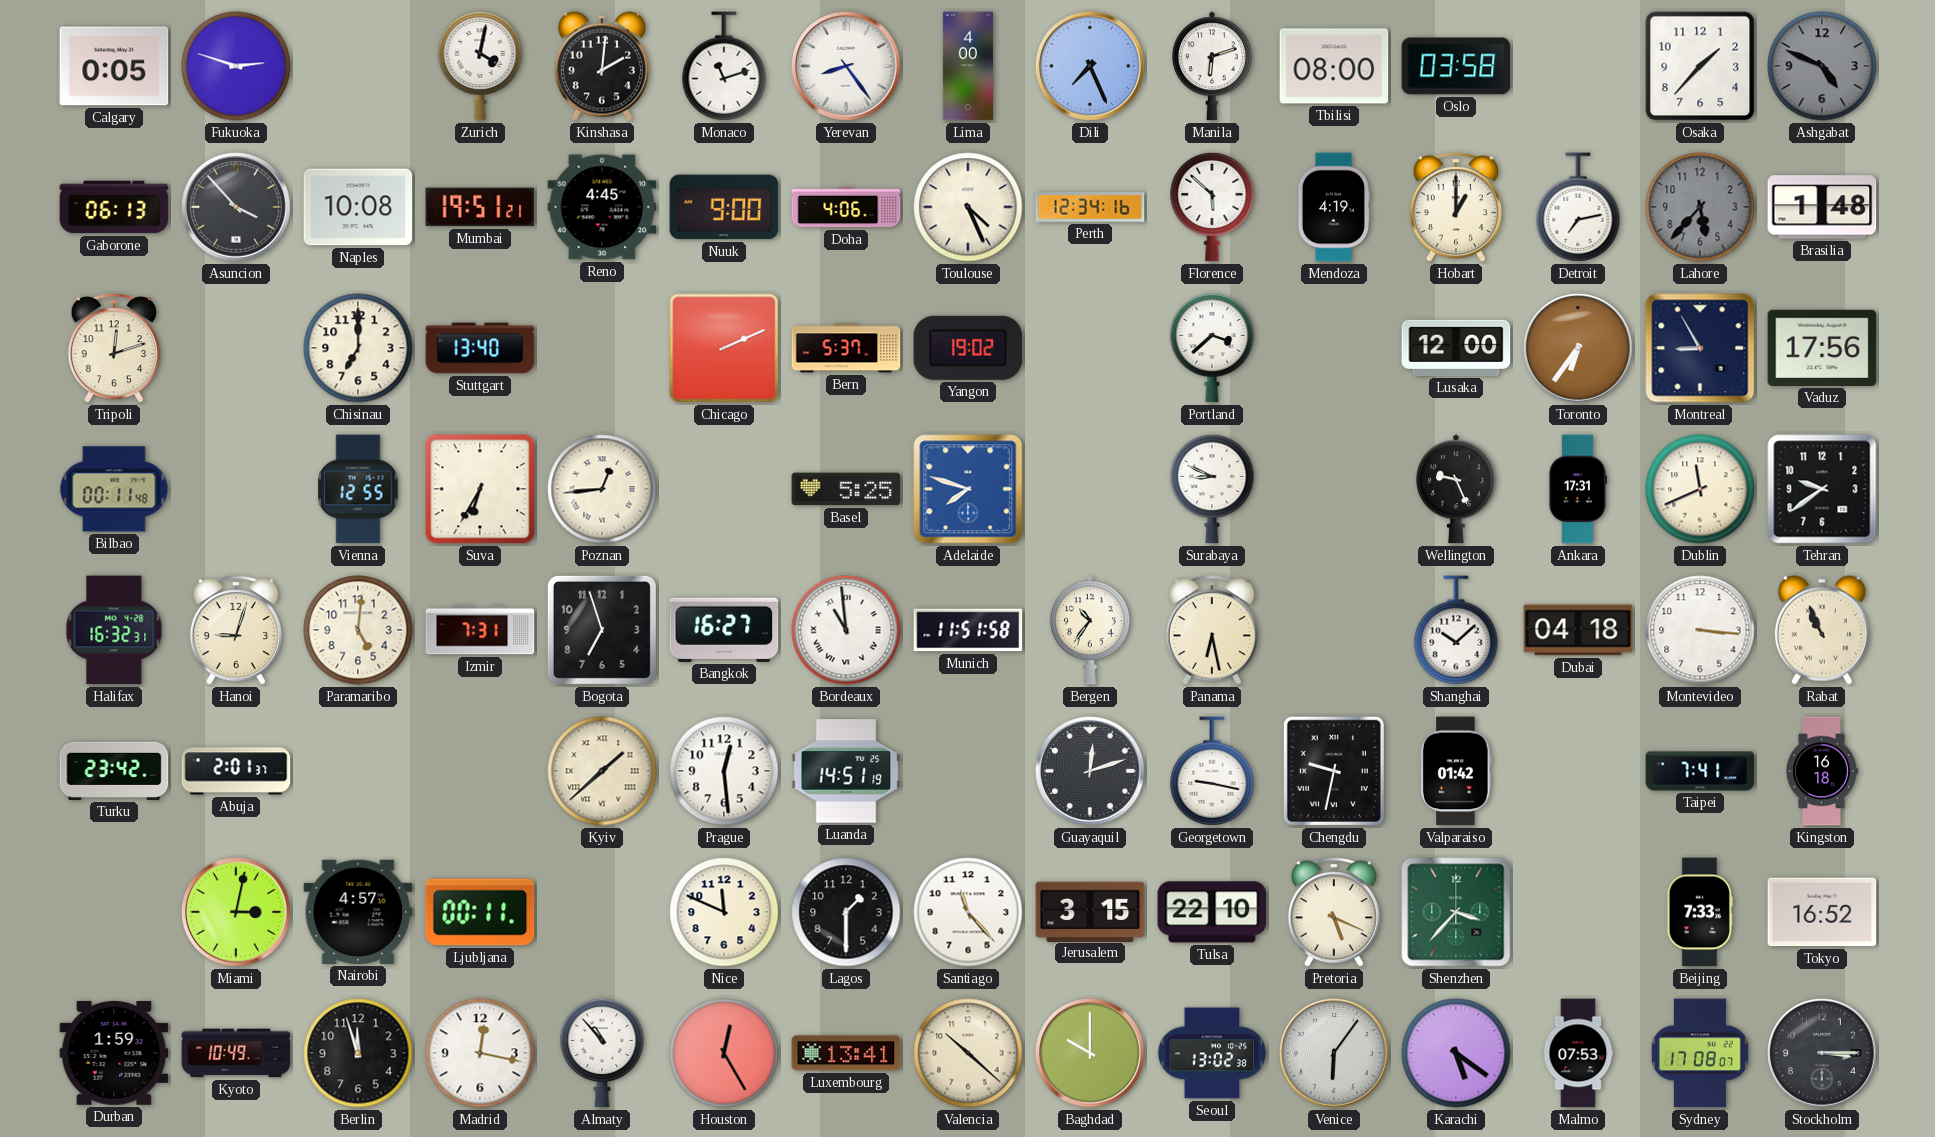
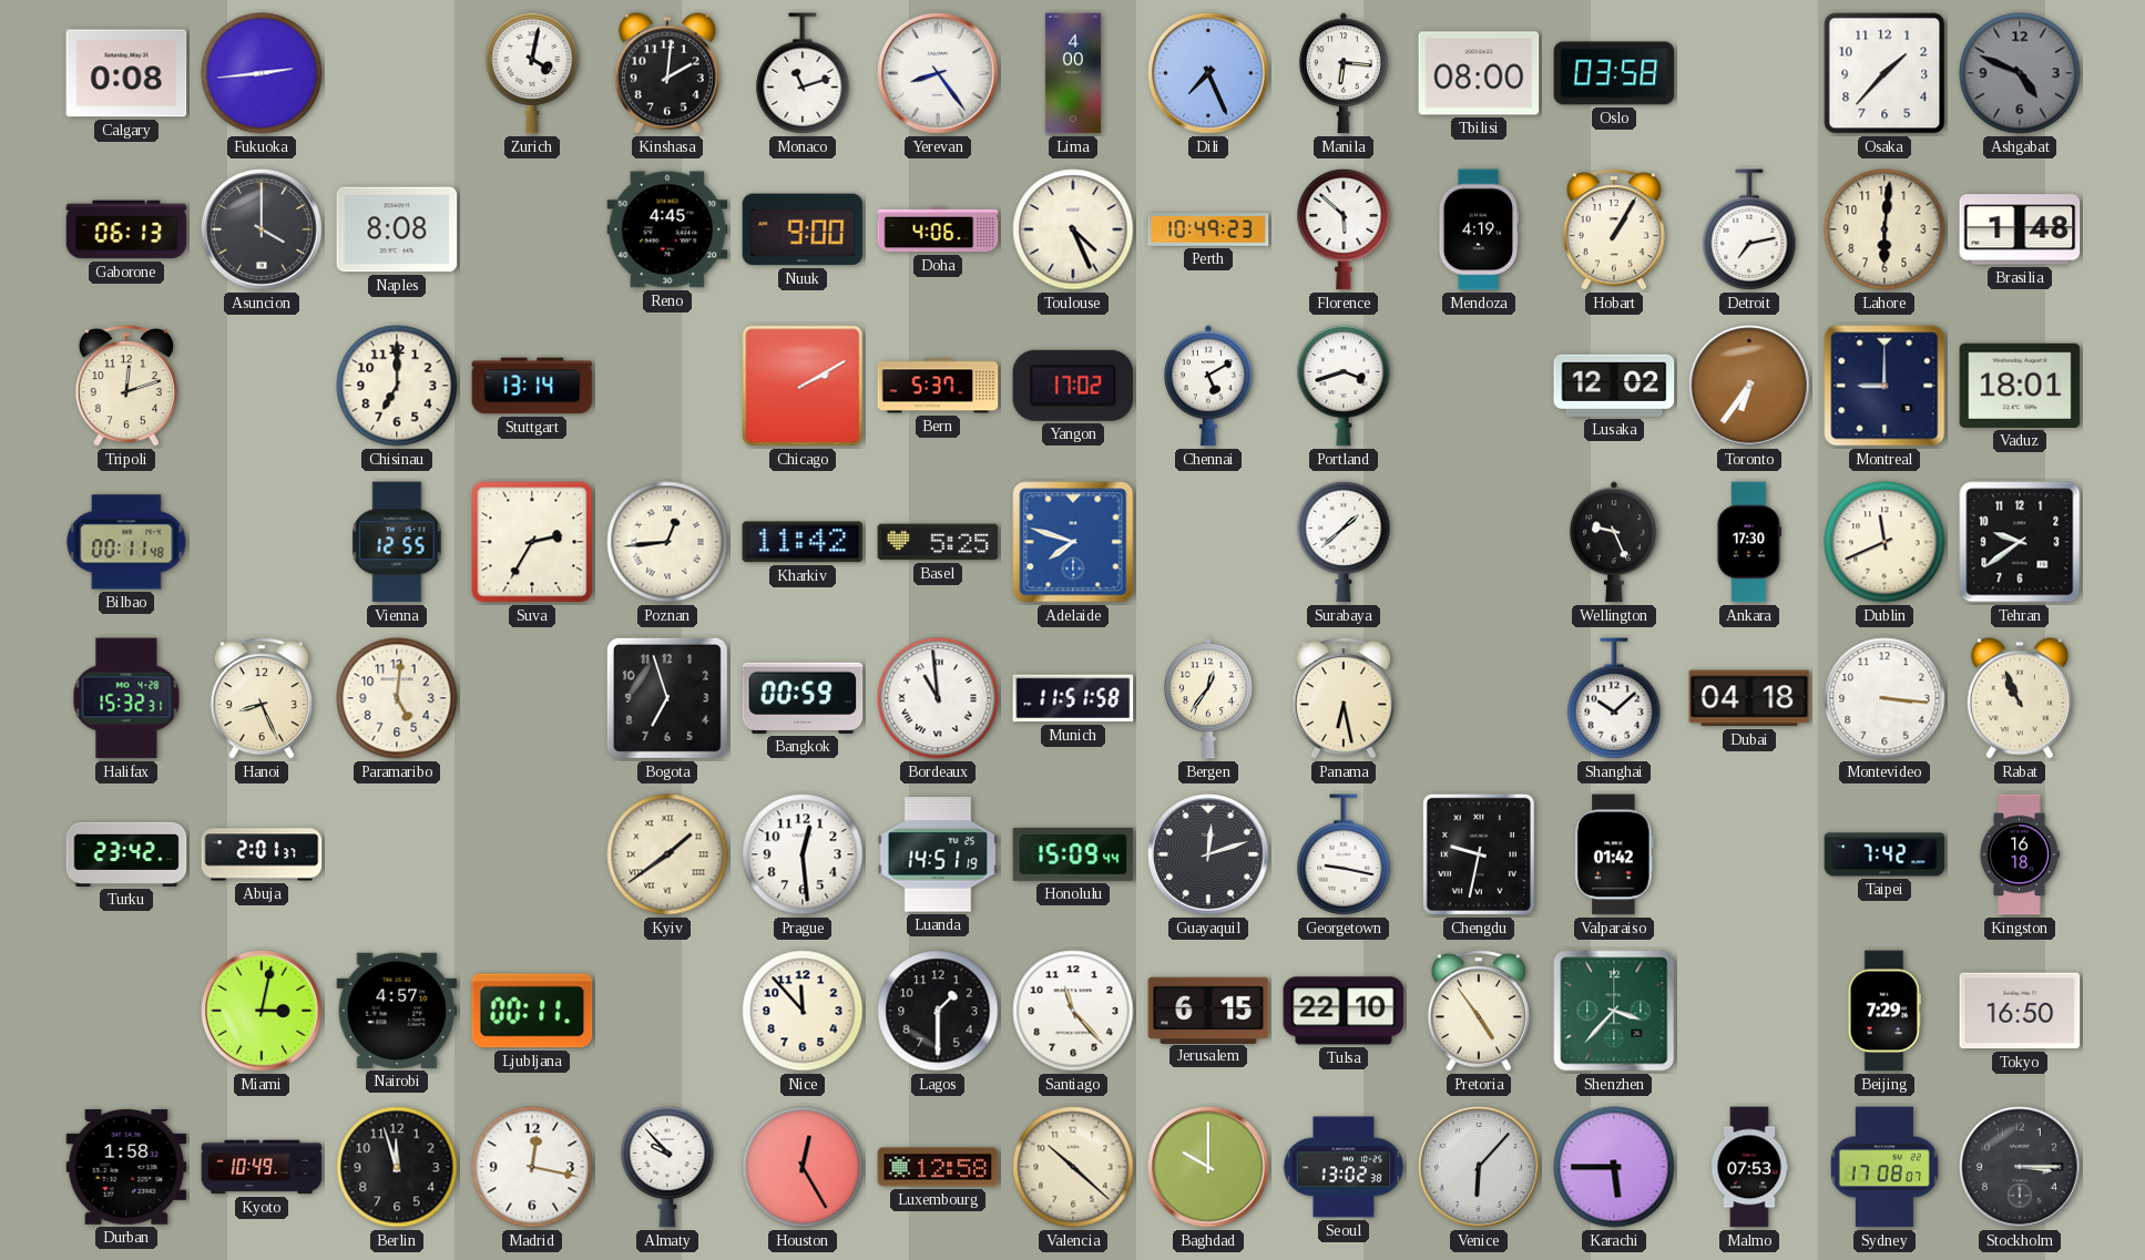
Calgary: 0:05 -> 0:08
Fukuoka: 2:48 -> 2:44
Manila: 6:12 -> 6:16
Asuncion: 3:53 -> 4:00
Naples: 10:08 -> 8:08
Mumbai: 19:51 -> none
Perth: 12:34 -> 10:49
Hobart: 1:00 -> 1:05
Lahore: 5:37 -> 6:01
Lahore dial: grey -> cream
Stuttgart: 13:40 -> 13:14
Chicago: 2:11 -> 2:10
Yangon: 19:02 -> 17:02
Chennai: none -> 5:10
Portland: 3:38 -> 3:42
Lusaka: 12:00 -> 12:02
Montreal: 8:55 -> 9:00
Vaduz: 17:56 -> 18:01
Suva: 6:35 -> 2:35
Kharkiv: none -> 11:42
Surabaya: 8:49 -> 1:38
Ankara: 17:31 -> 17:30
Halifax: 16:32 -> 15:32
Hanoi: 9:03 -> 8:26
Izmir: 7:31 -> none
Bangkok: 16:27 -> 00:59
Bergen: 10:36 -> 12:36
Kyiv: 1:38 -> 1:39
Honolulu: none -> 15:09
Taipei: 7:41 -> 7:42
Nice: 11:49 -> 11:53
Jerusalem: 3:15 -> 6:15
Pretoria: 5:19 -> 4:54
Beijing: 7:33 -> 7:29
Tokyo: 16:52 -> 16:50
Durban: 1:59 -> 1:58
Almaty: 10:53 -> 9:53
Luxembourg: 13:41 -> 12:58
Venice: 6:06 -> 6:07
Karachi: 5:21 -> 5:45
